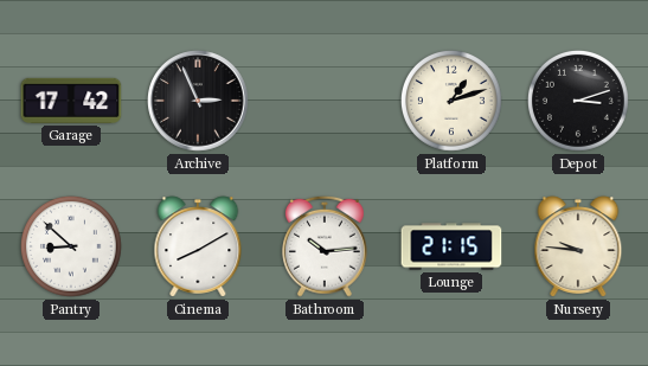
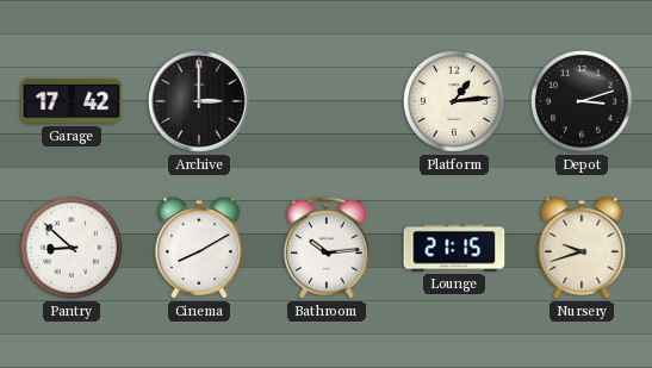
Archive: 2:56 -> 3:00
Platform: 1:12 -> 1:14
Nursery: 9:46 -> 9:42
